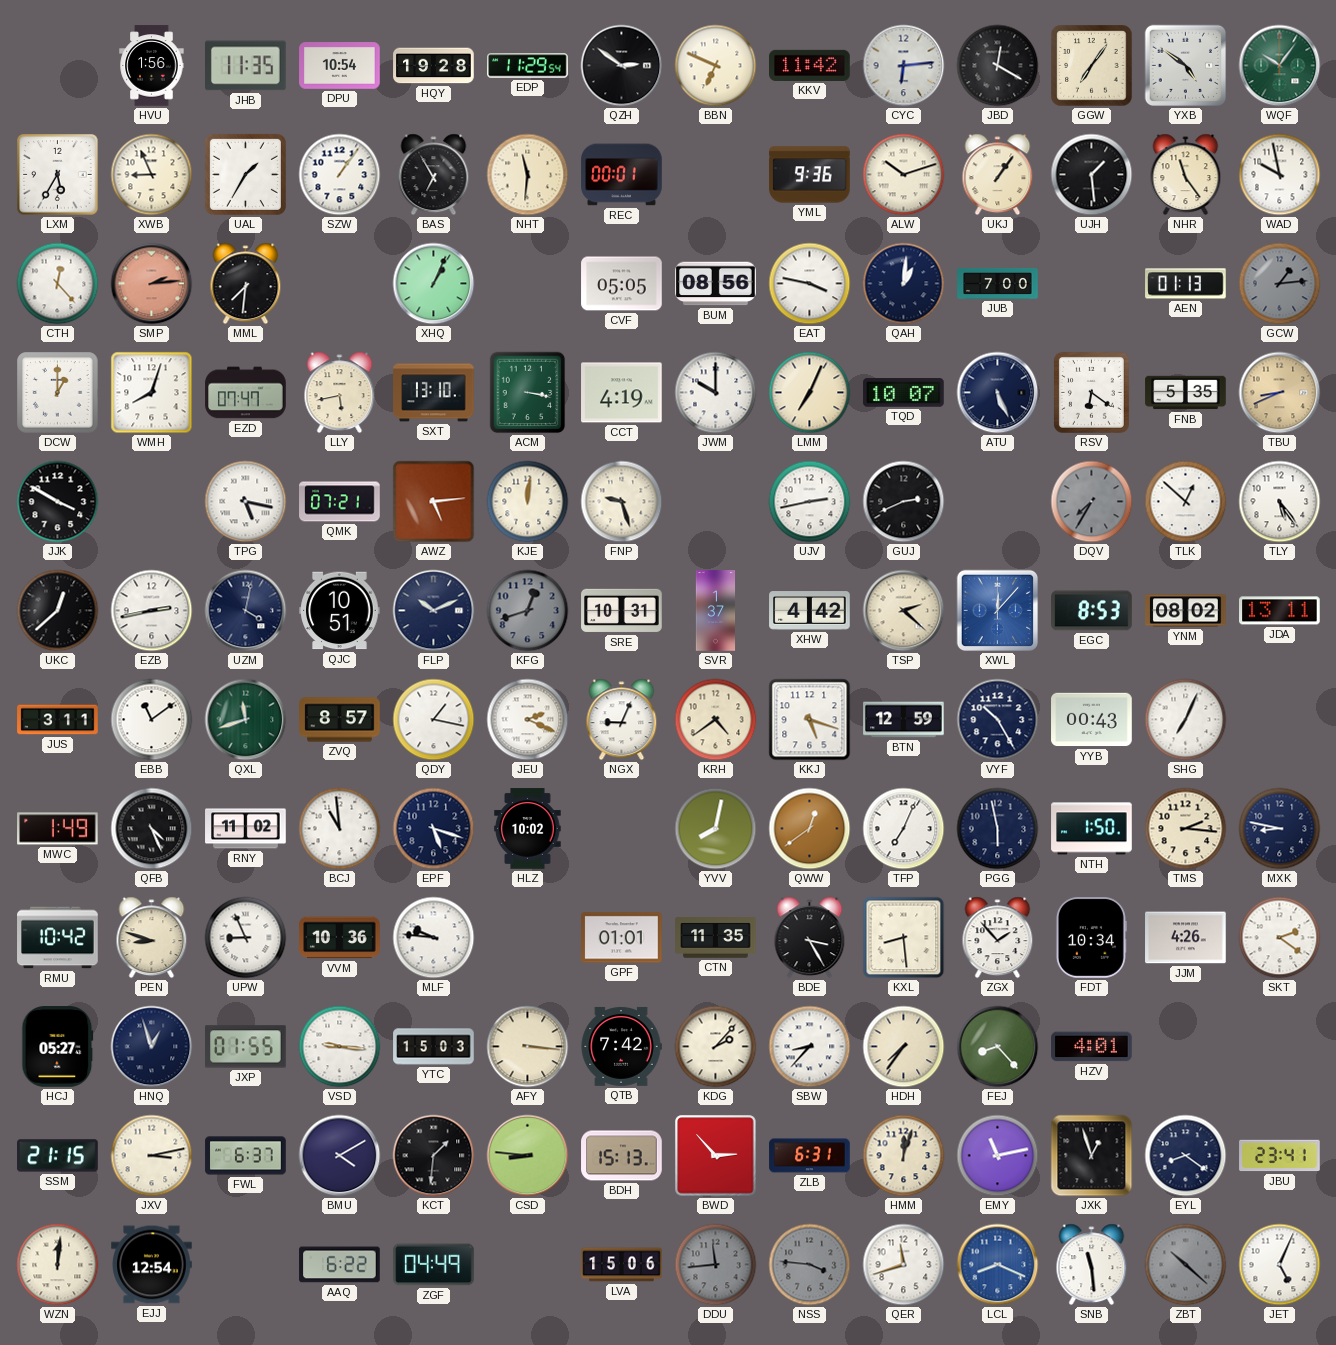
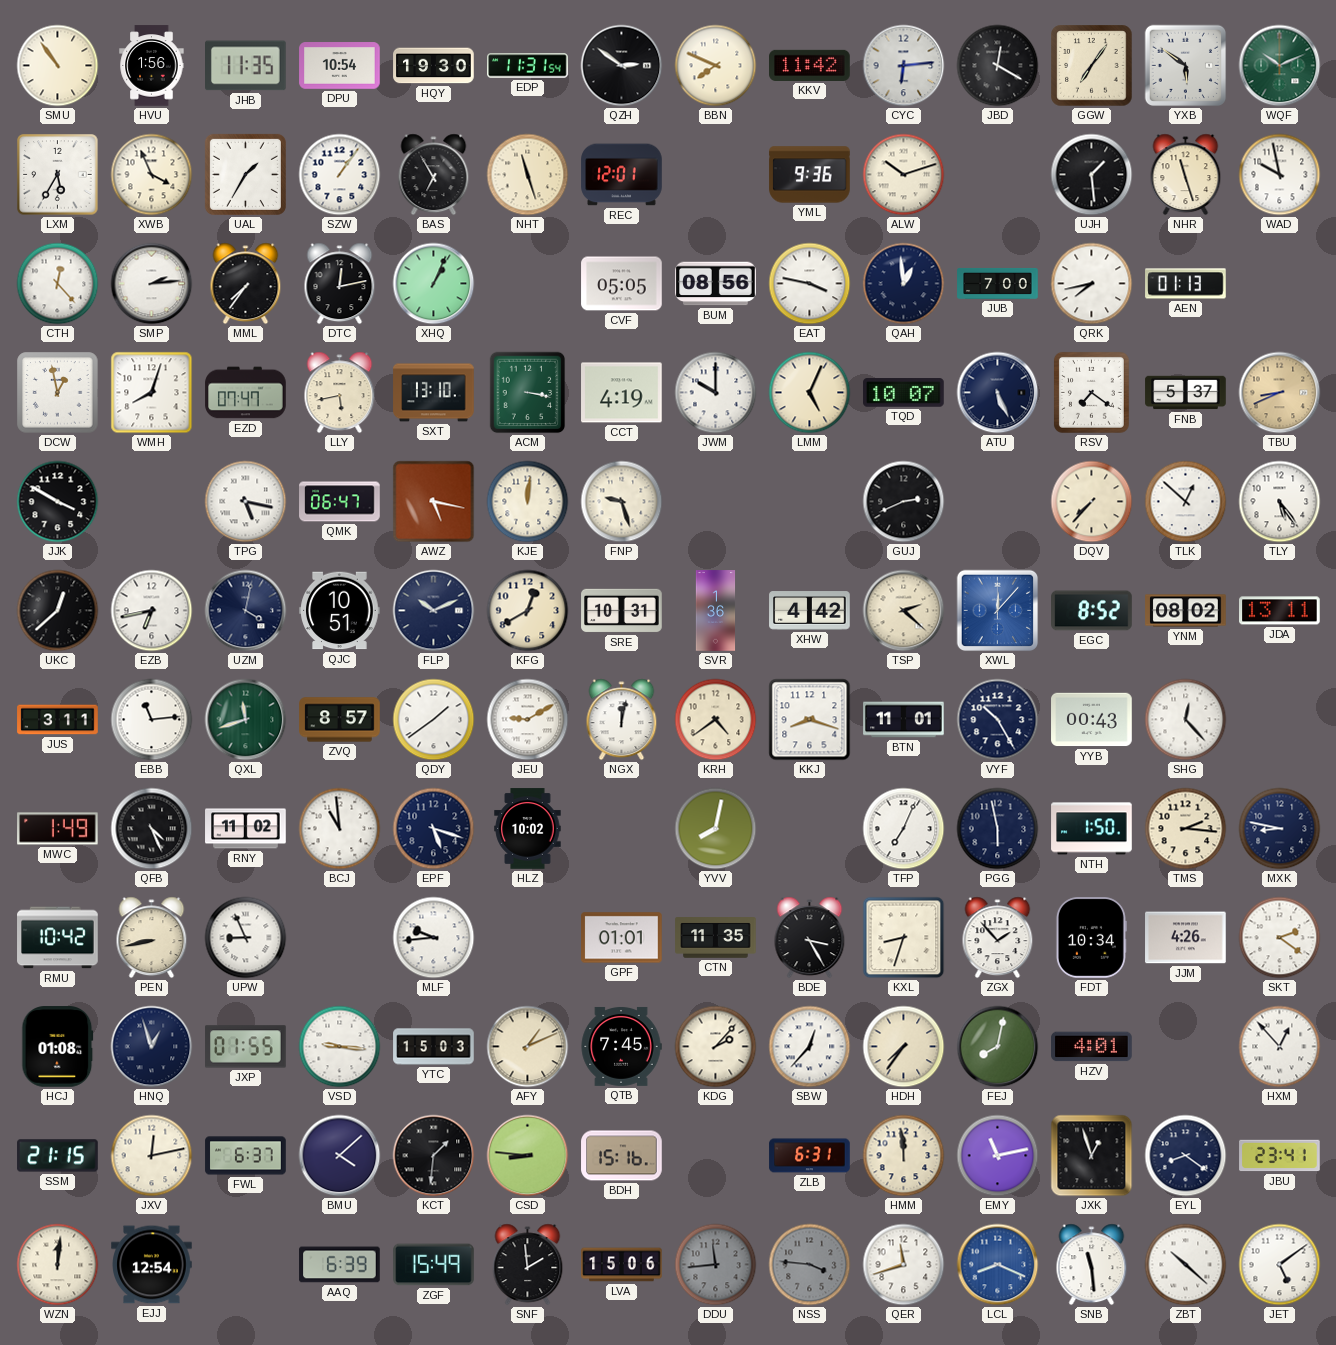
SMU: none -> 10:54
HQY: 19:28 -> 19:30
EDP: 11:29 -> 11:31
BBN: 6:49 -> 7:49
YXB: 4:51 -> 5:51
WQF: 10:06 -> 10:11
XWB: 8:56 -> 3:56
NHT: 11:31 -> 11:27
REC: 00:01 -> 12:01
UKJ: 1:06 -> none
NHR: 11:24 -> 11:27
SMP dial: salmon -> white
MML: 7:31 -> 7:36
DTC: none -> 12:13
QAH: 1:01 -> 12:59
QRK: none -> 7:43
GCW: 1:14 -> none
DCW: 1:00 -> 12:58
LMM: 7:04 -> 5:04
RSV: 6:21 -> 7:21
FNB: 5:35 -> 5:37
QMK: 07:21 -> 06:47
AWZ: 5:14 -> 5:17
UJV: 2:43 -> none
DQV: 7:35 -> 7:37
DQV dial: grey -> cream
EZB: 2:43 -> 6:43
KFG: 12:42 -> 12:40
KFG dial: grey -> cream
SVR: 1:37 -> 1:36
EGC: 8:53 -> 8:52
EBB: 11:09 -> 11:14
QDY: 1:17 -> 1:39
JEU: 2:19 -> 9:10
NGX: 9:04 -> 12:02
KKJ: 5:18 -> 8:18
BTN: 12:59 -> 11:01
SHG: 7:04 -> 12:23
QWW: 12:39 -> none
PEN: 8:48 -> 8:43
VVM: 10:36 -> none
MLF: 9:46 -> 9:44
KXL: 8:29 -> 8:33
HCJ: 05:27 -> 01:08
AFY: 3:16 -> 1:11
QTB: 7:42 -> 7:45
SBW: 8:37 -> 12:37
FEJ: 8:23 -> 8:02
HXM: none -> 12:53
JXV: 3:13 -> 12:13
BMU: 4:10 -> 4:08
BDH: 15:13 -> 15:16
BWD: 2:53 -> none
HMM: 12:03 -> 11:59
AAQ: 6:22 -> 6:39
ZGF: 04:49 -> 15:49
SNF: none -> 1:59
ZBT dial: grey -> white
JET: 5:04 -> 5:09
